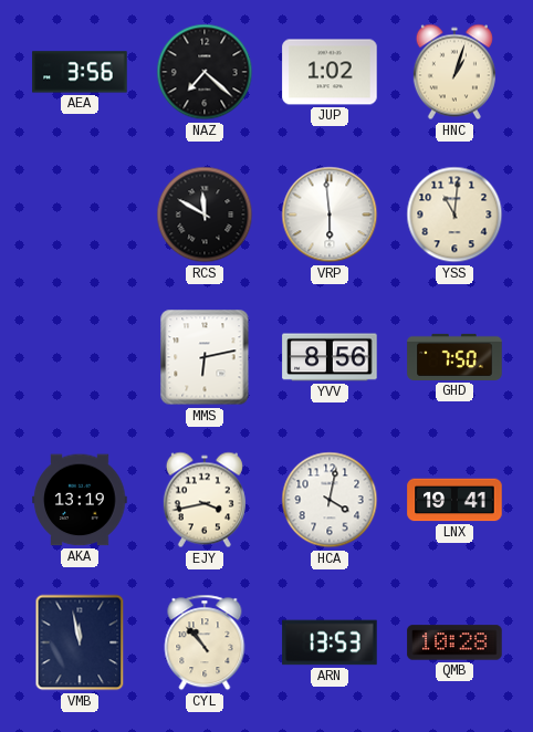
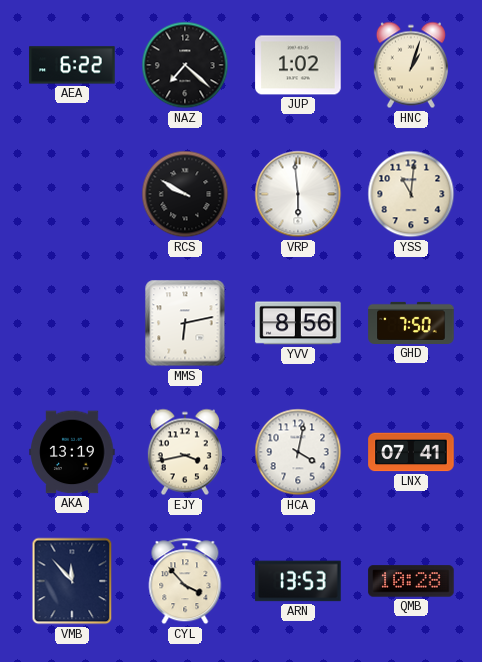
AEA: 3:56 -> 6:22
RCS: 11:50 -> 9:50
LNX: 19:41 -> 07:41
VMB: 11:58 -> 11:53
CYL: 10:53 -> 3:53
